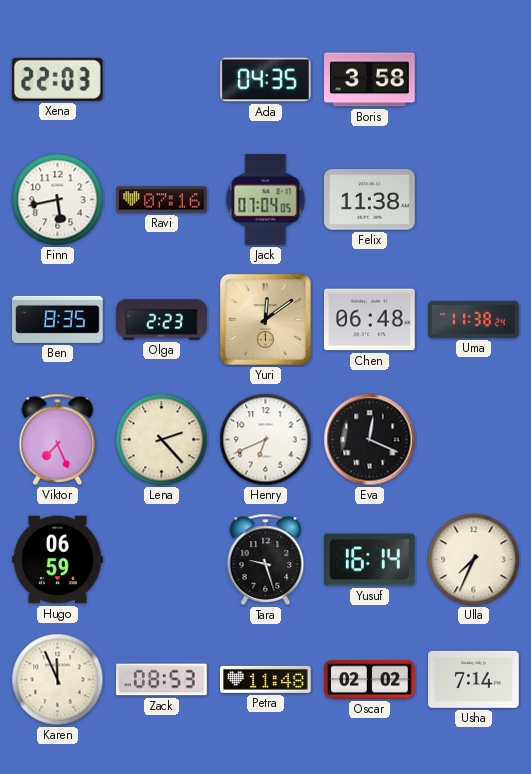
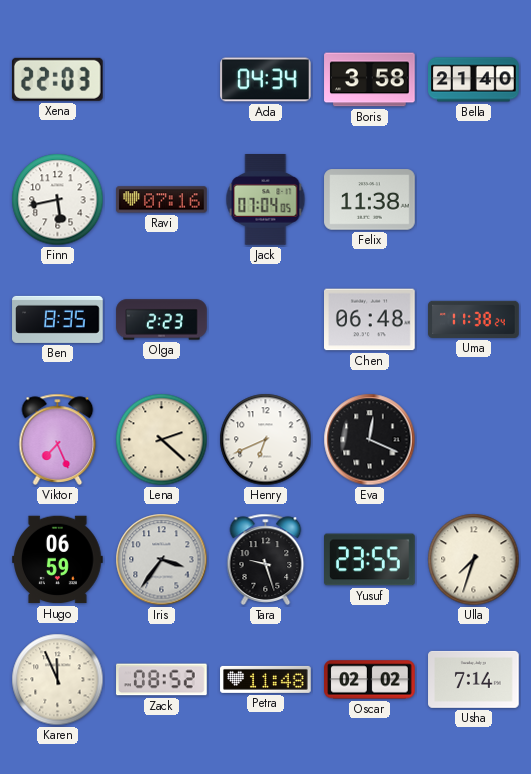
Ada: 04:35 -> 04:34
Bella: none -> 21:40
Yuri: 12:09 -> none
Lena: 2:23 -> 2:22
Iris: none -> 3:36
Yusuf: 16:14 -> 23:55
Ulla: 7:34 -> 7:33
Zack: 08:53 -> 08:52
